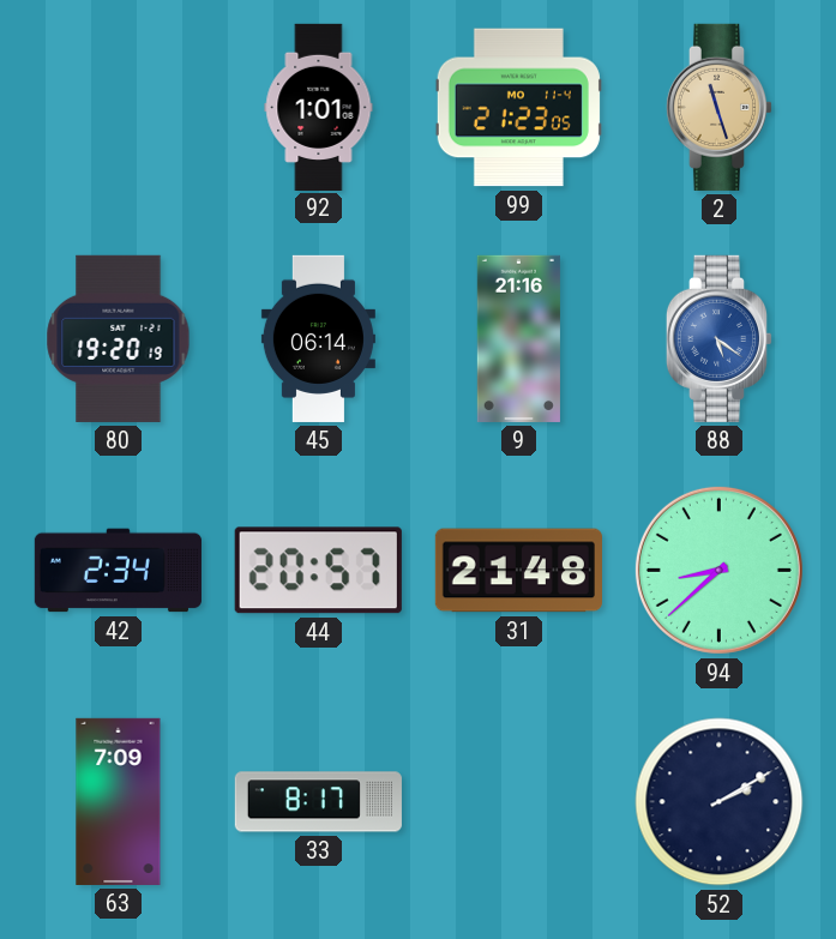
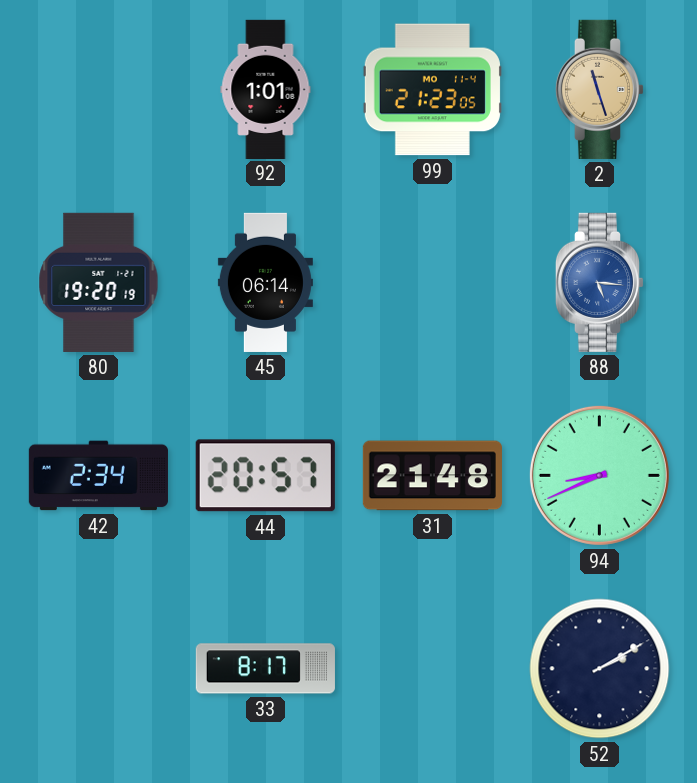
9: 21:16 -> none
88: 5:21 -> 5:16
94: 8:38 -> 8:41
63: 7:09 -> none
